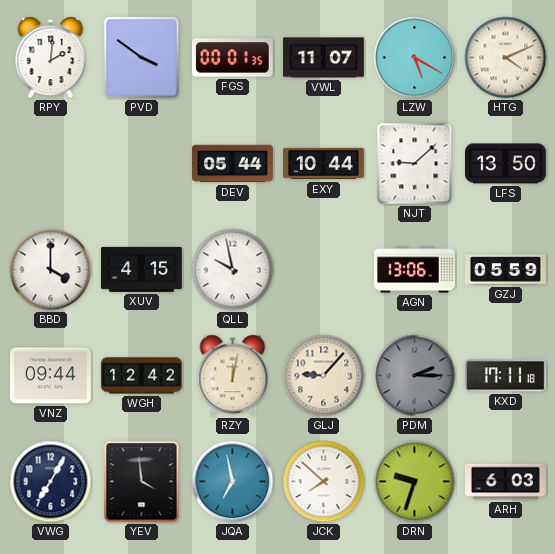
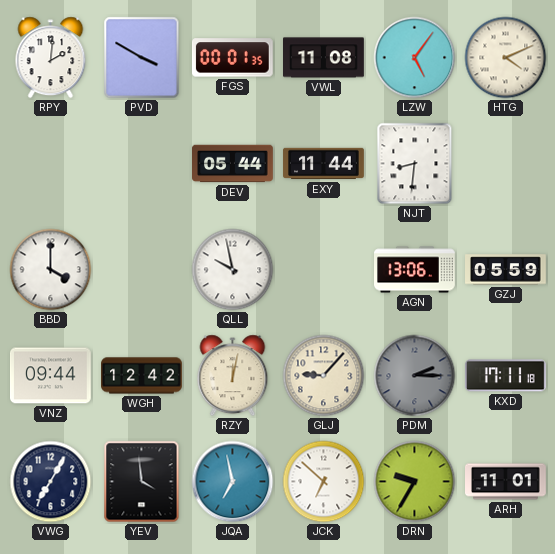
PVD: 3:51 -> 3:50
VWL: 11:07 -> 11:08
LZW: 5:20 -> 5:06
EXY: 10:44 -> 11:44
NJT: 9:08 -> 8:31
LFS: 13:50 -> none
XUV: 4:15 -> none
JCK: 7:52 -> 6:52
DRN: 9:33 -> 9:35
ARH: 6:03 -> 11:01
